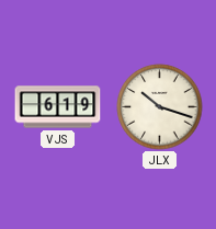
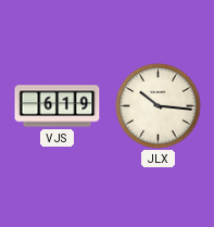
JLX: 10:18 -> 10:16
